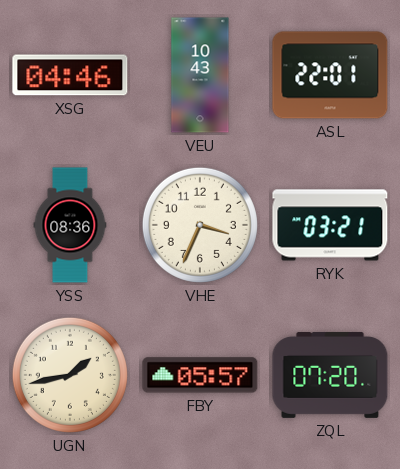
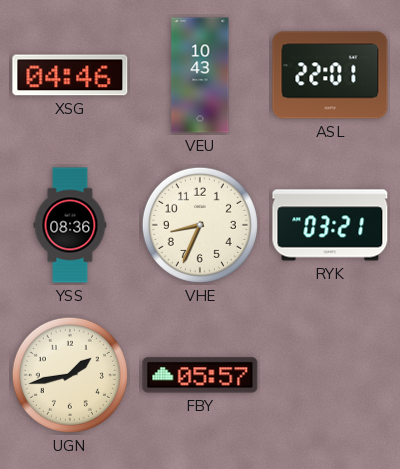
VHE: 3:34 -> 8:34
ZQL: 07:20 -> none
